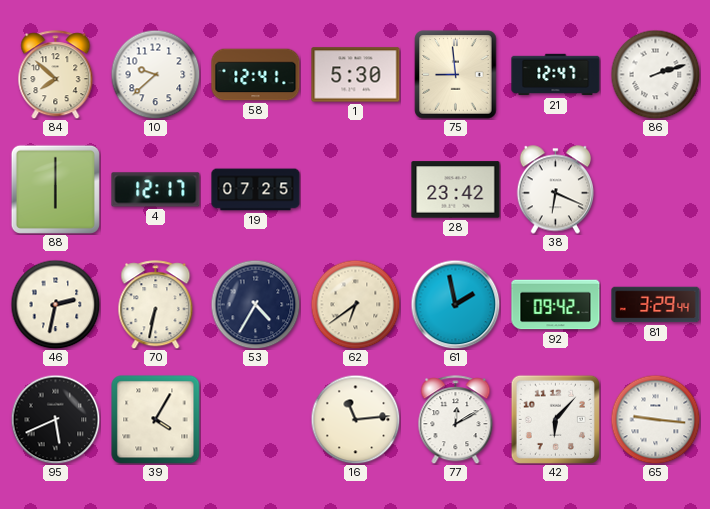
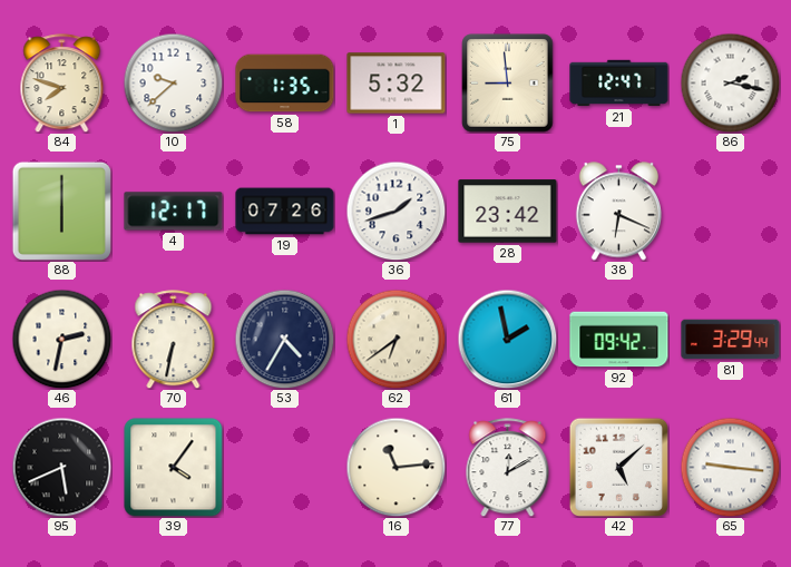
84: 7:52 -> 7:48
58: 12:41 -> 1:35
1: 5:30 -> 5:32
86: 2:12 -> 2:17
19: 07:25 -> 07:26
36: none -> 1:42
39: 4:05 -> 4:06
42: 6:07 -> 5:08
